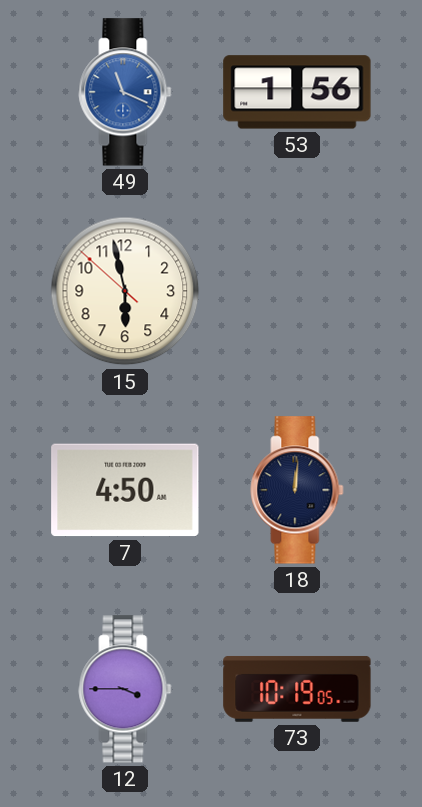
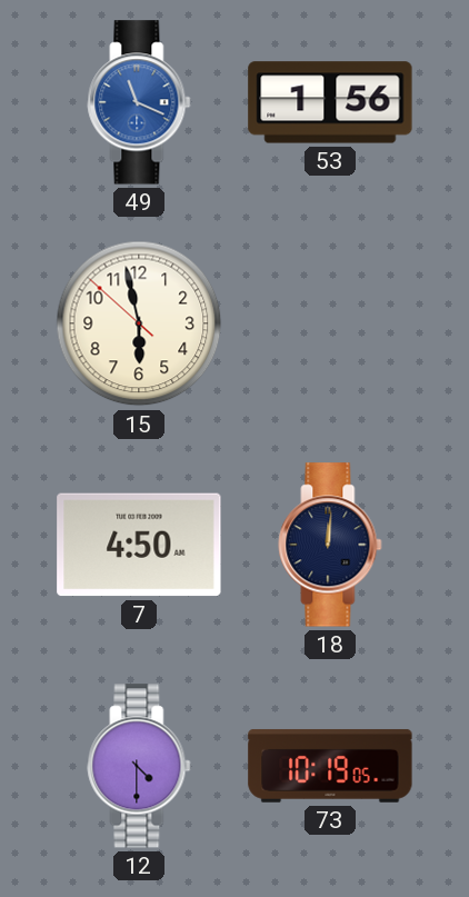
12: 3:45 -> 4:30
